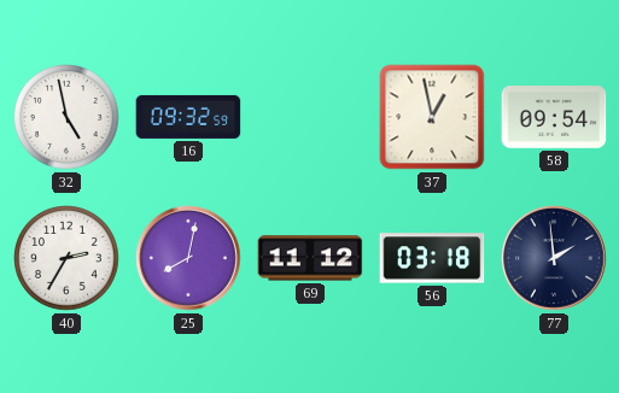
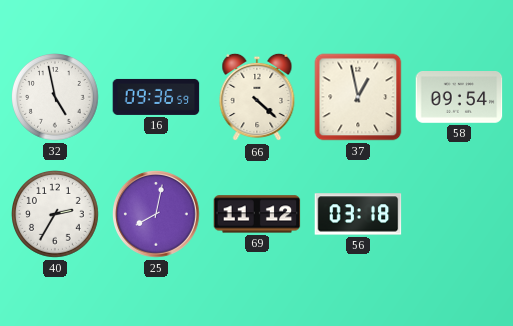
16: 09:32 -> 09:36
66: none -> 4:22
77: 1:59 -> none
